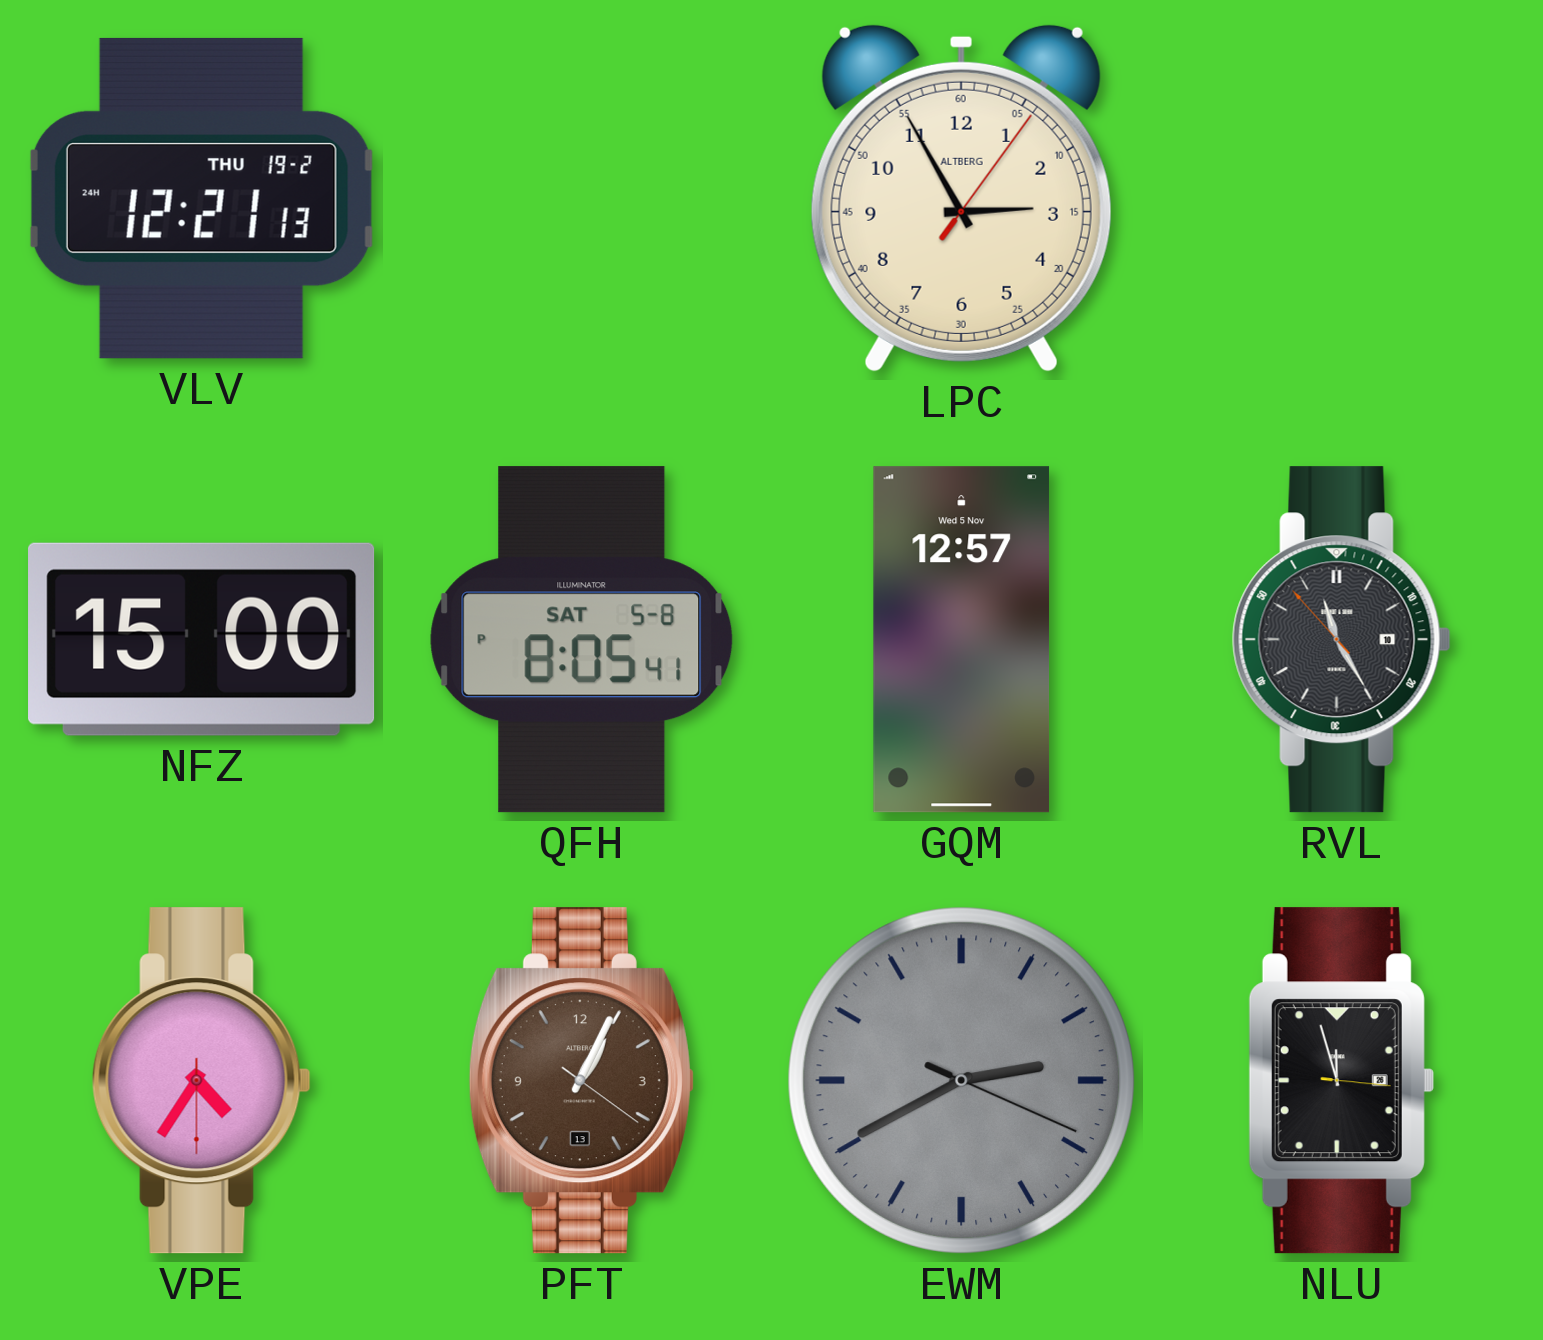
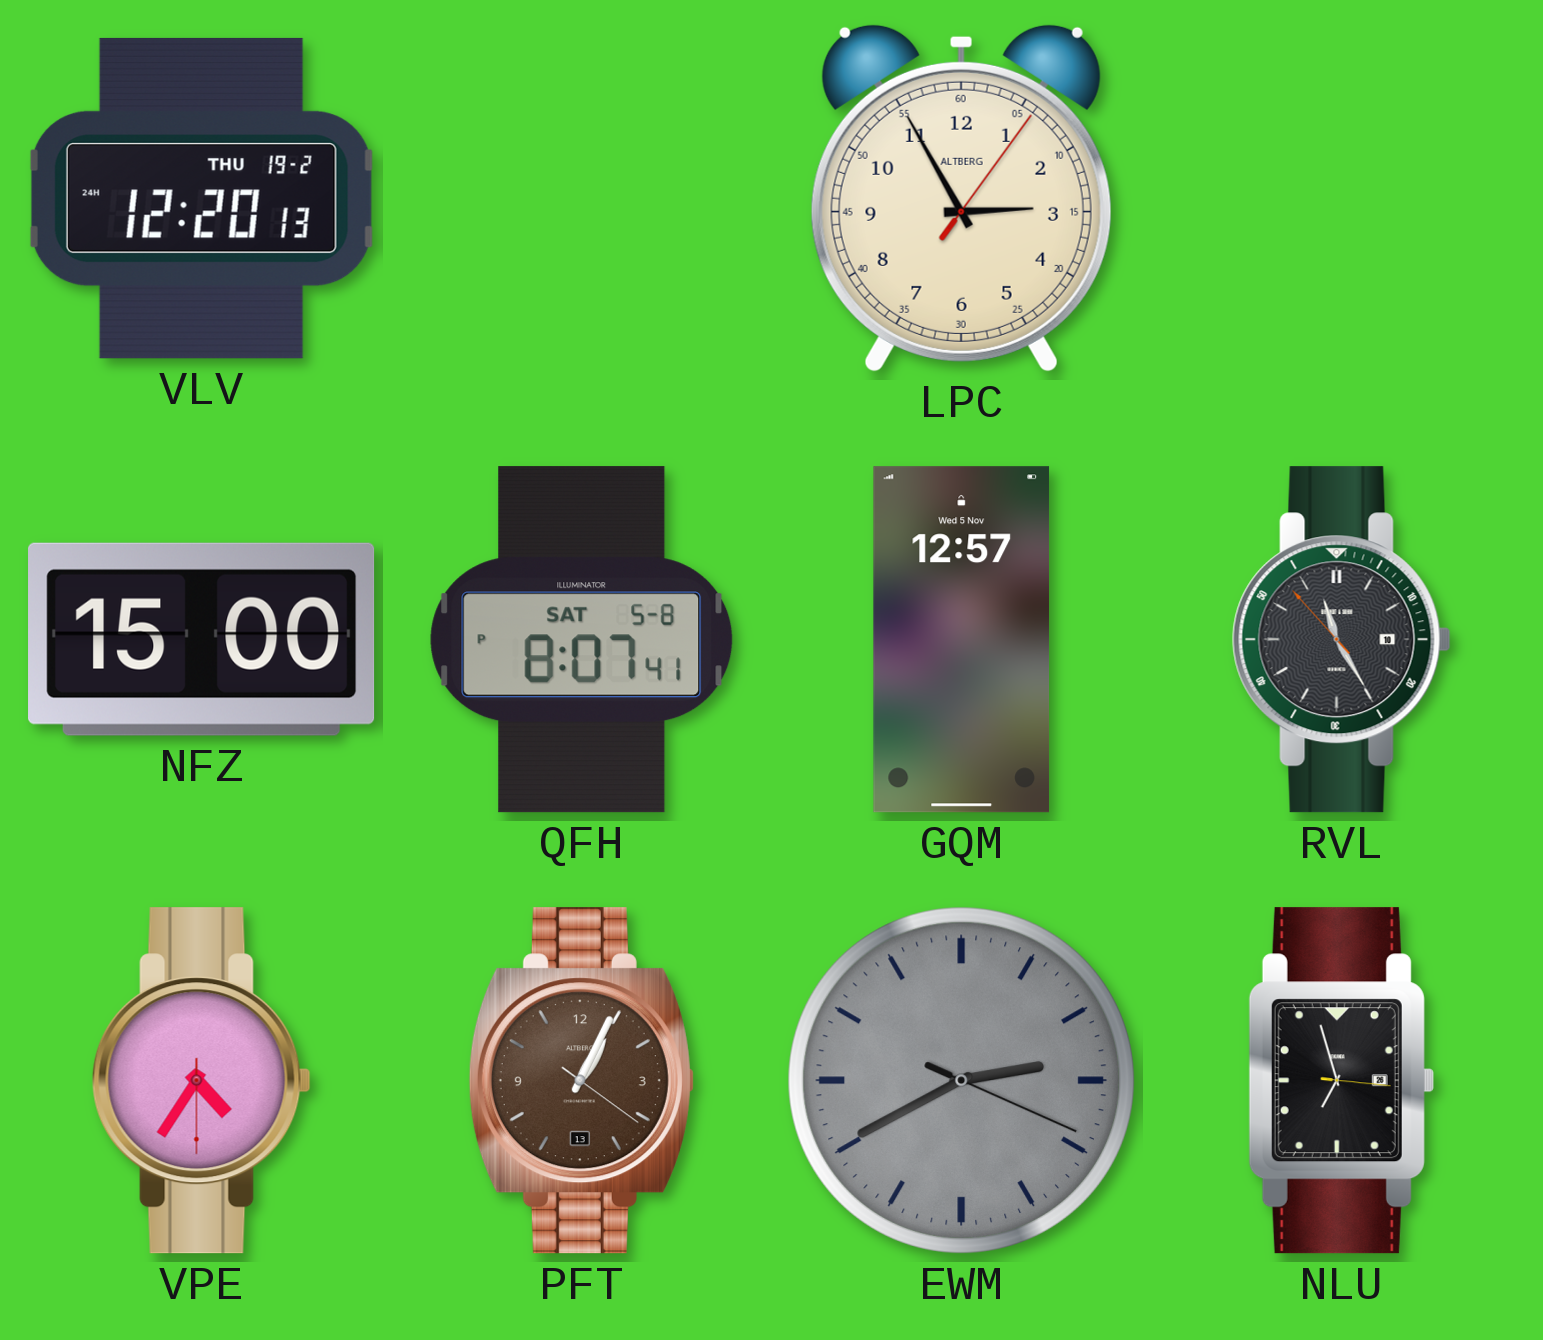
VLV: 12:21 -> 12:20
QFH: 8:05 -> 8:07
NLU: 11:57 -> 6:57
